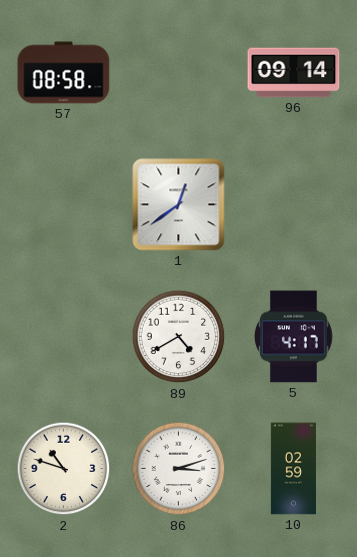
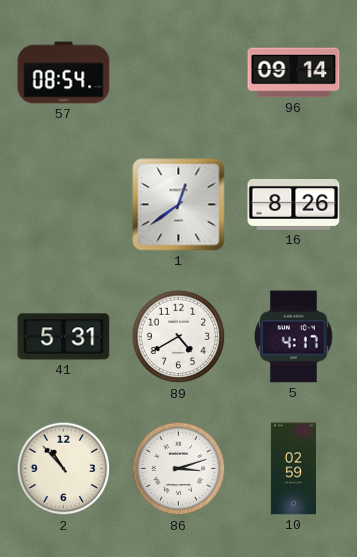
57: 08:58 -> 08:54
16: none -> 8:26
41: none -> 5:31
2: 10:48 -> 10:53
